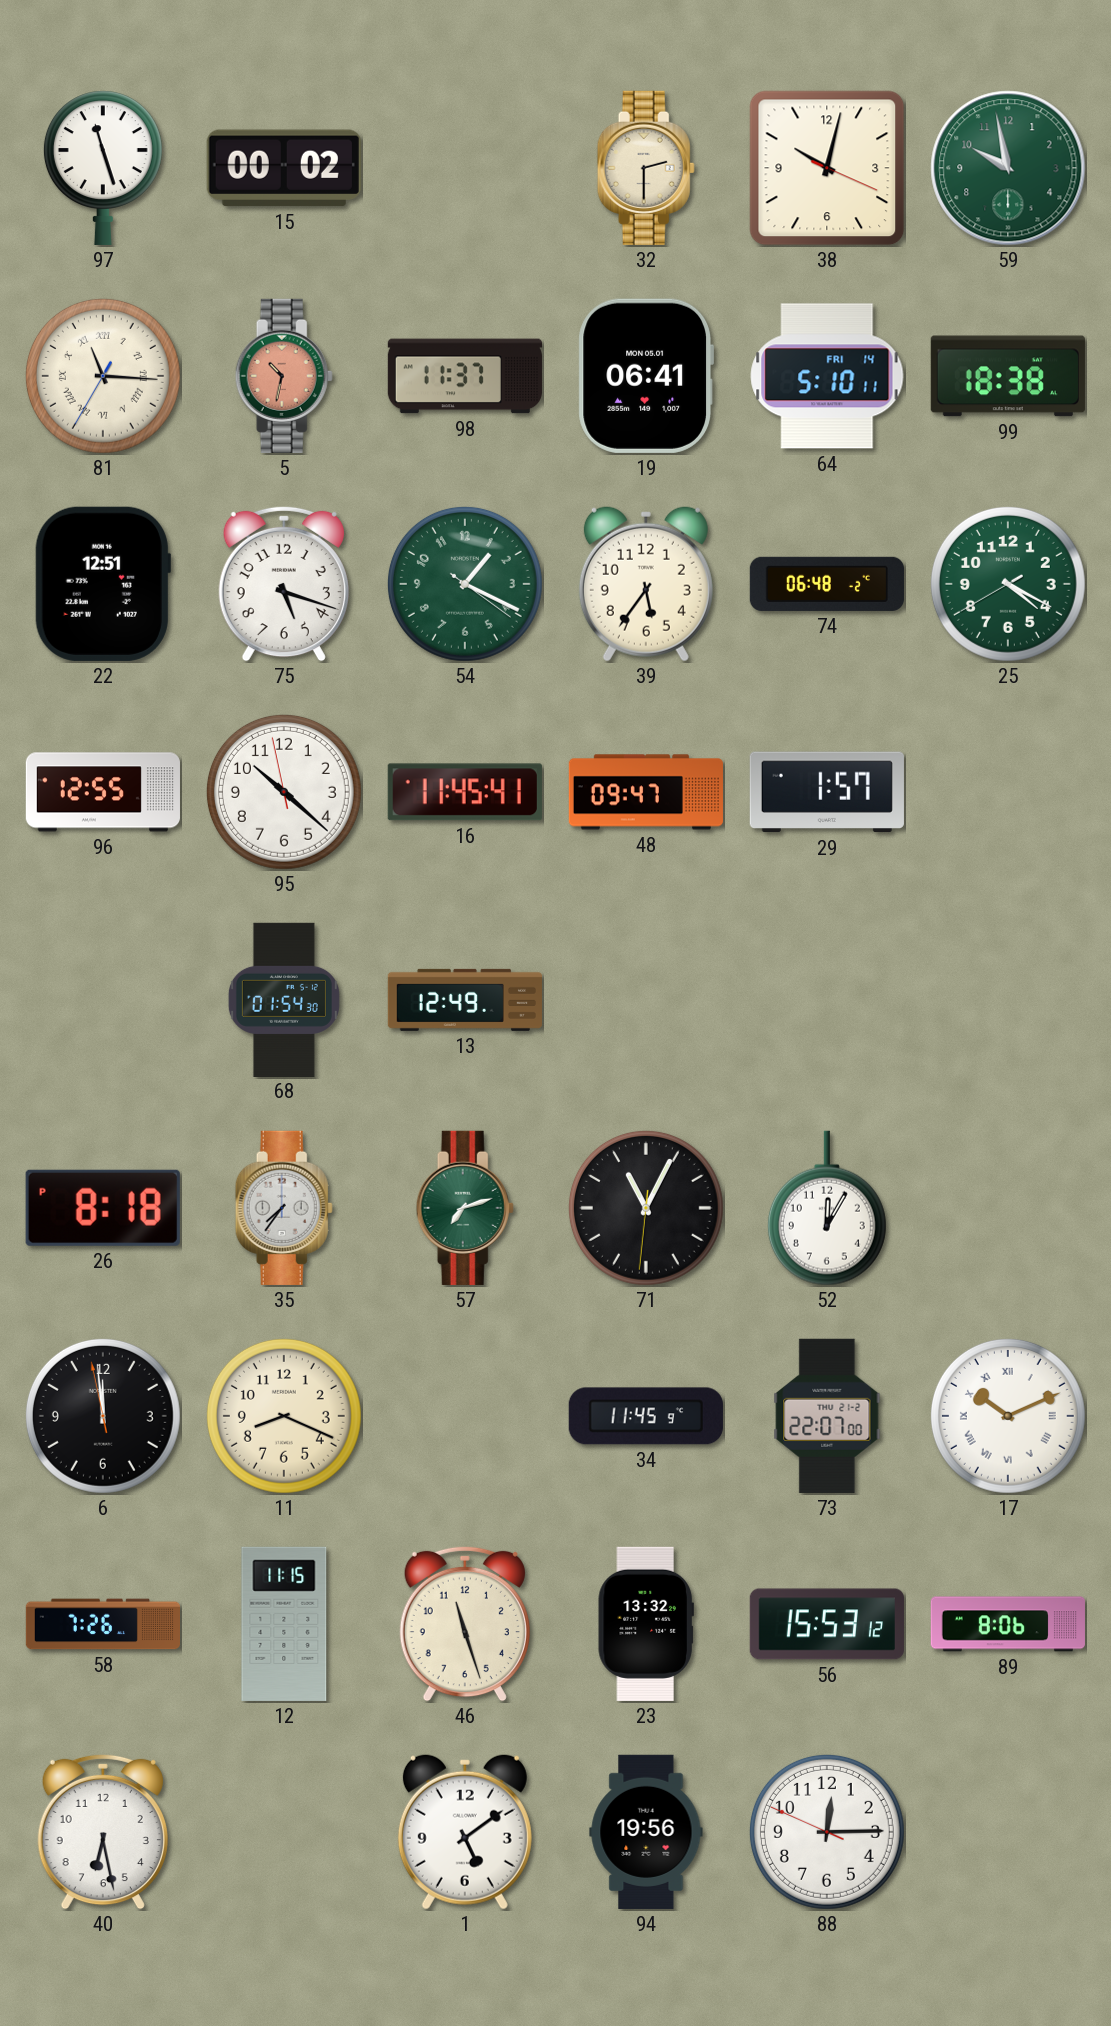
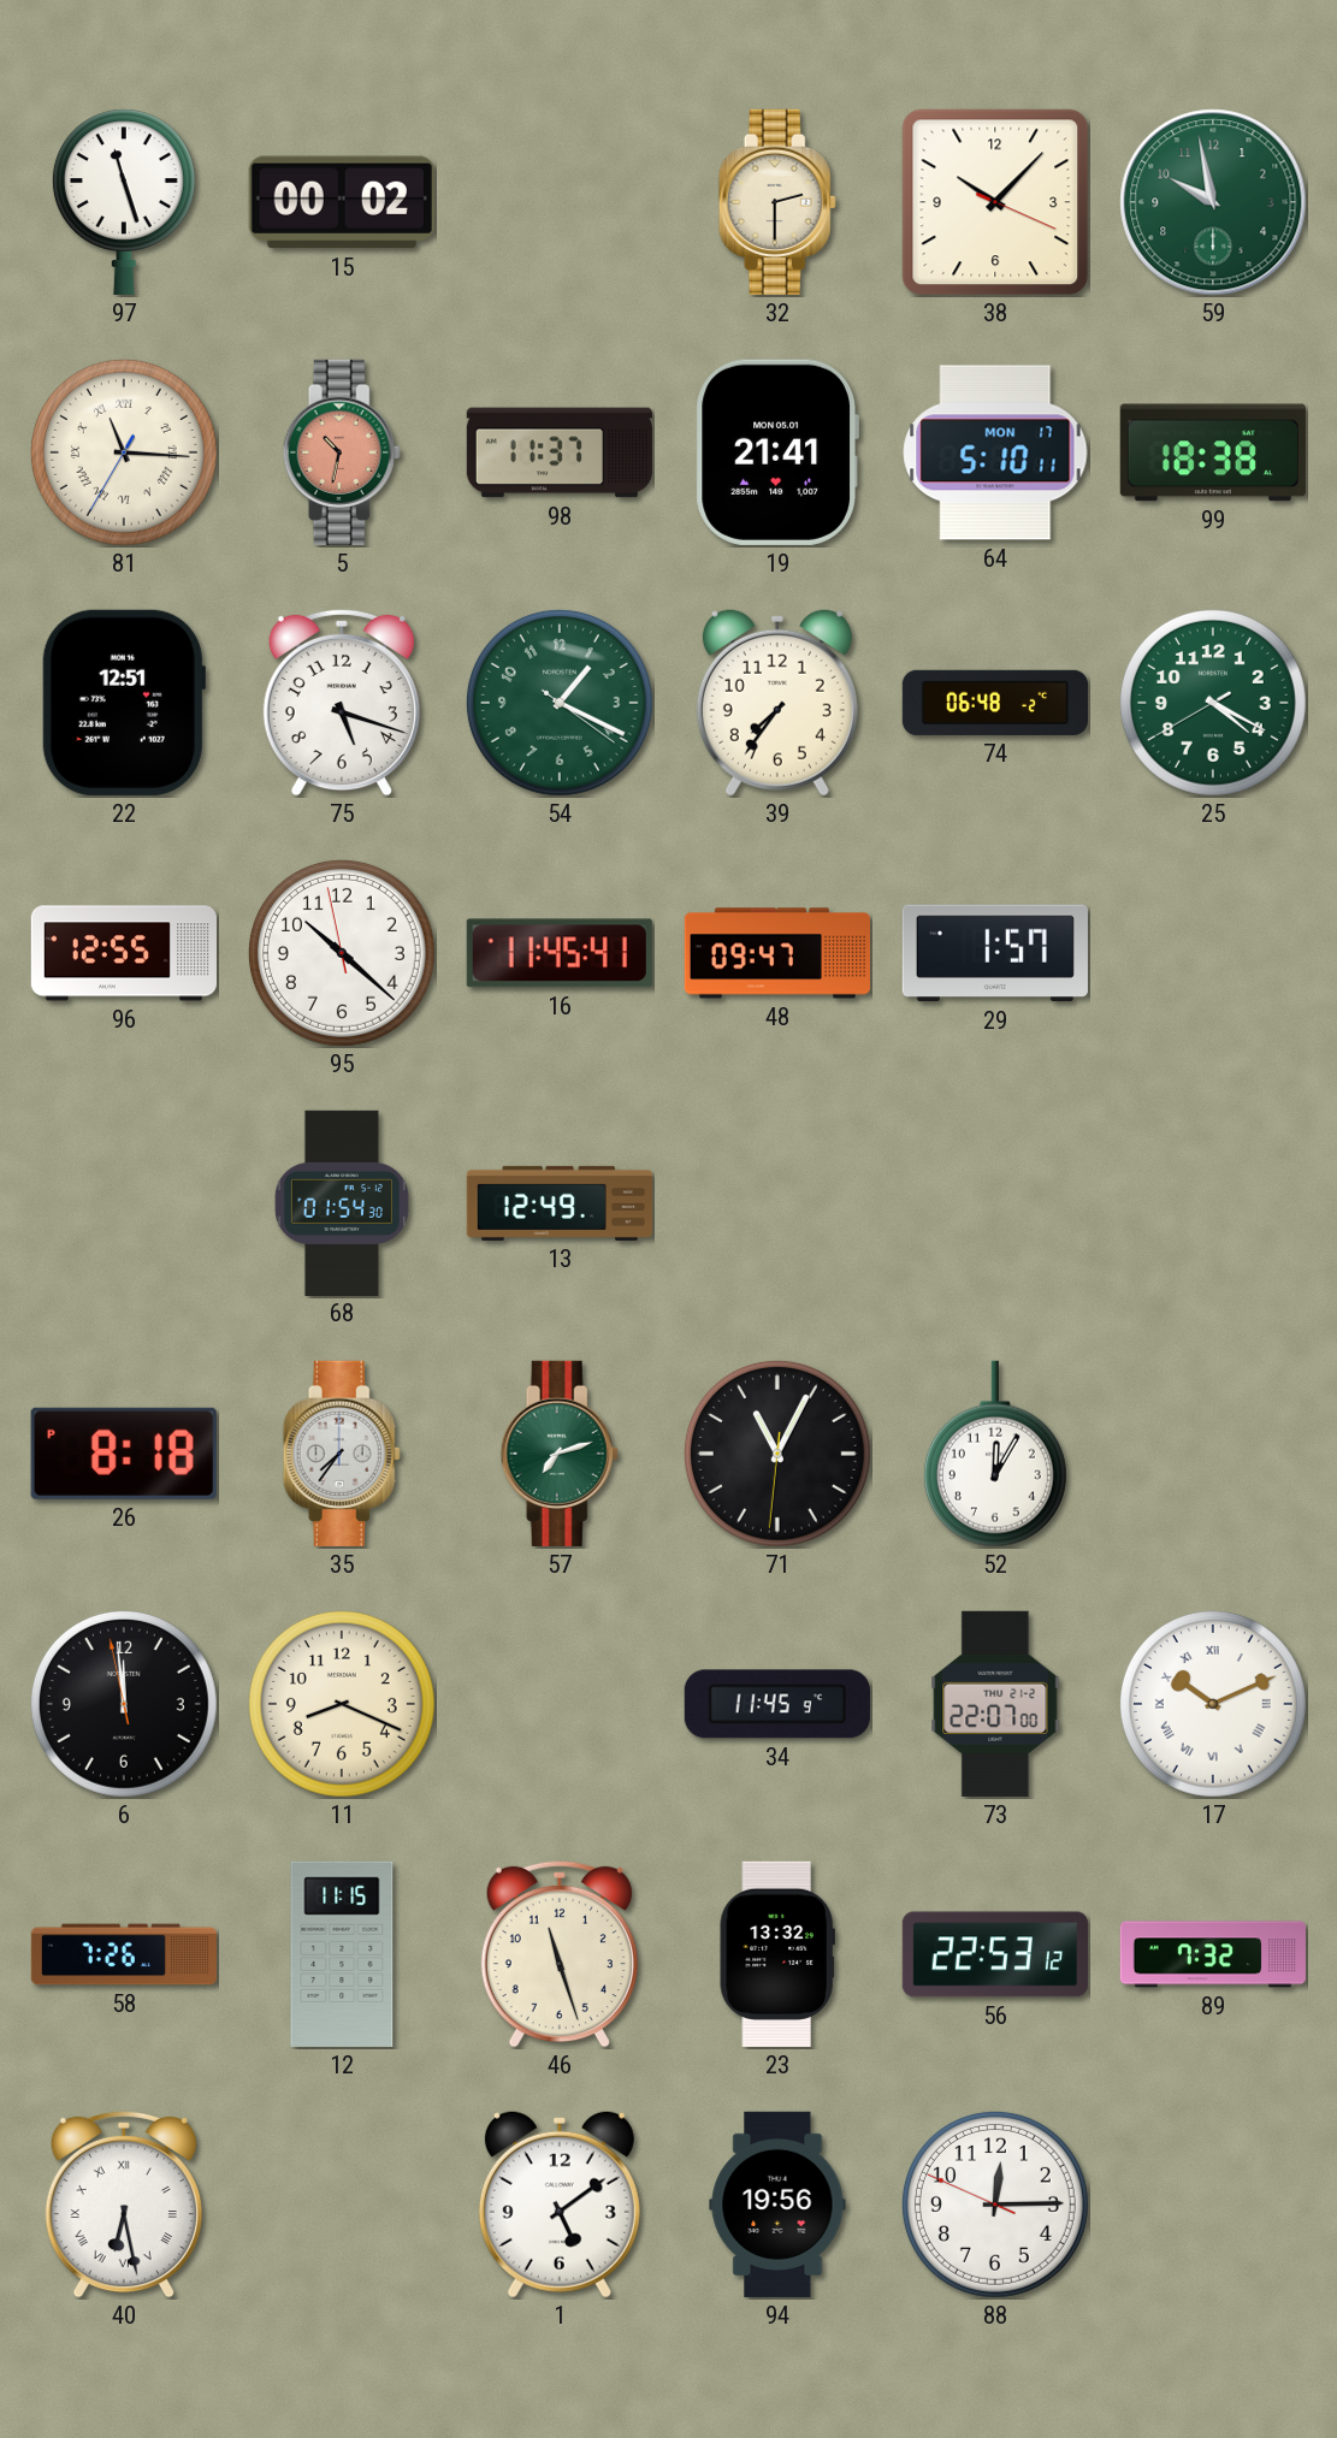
38: 10:02 -> 10:07
19: 06:41 -> 21:41
64 date: FRI 14 -> MON 17
39: 5:36 -> 7:36
56: 15:53 -> 22:53
89: 8:06 -> 7:32
40 numerals: Arabic -> Roman
